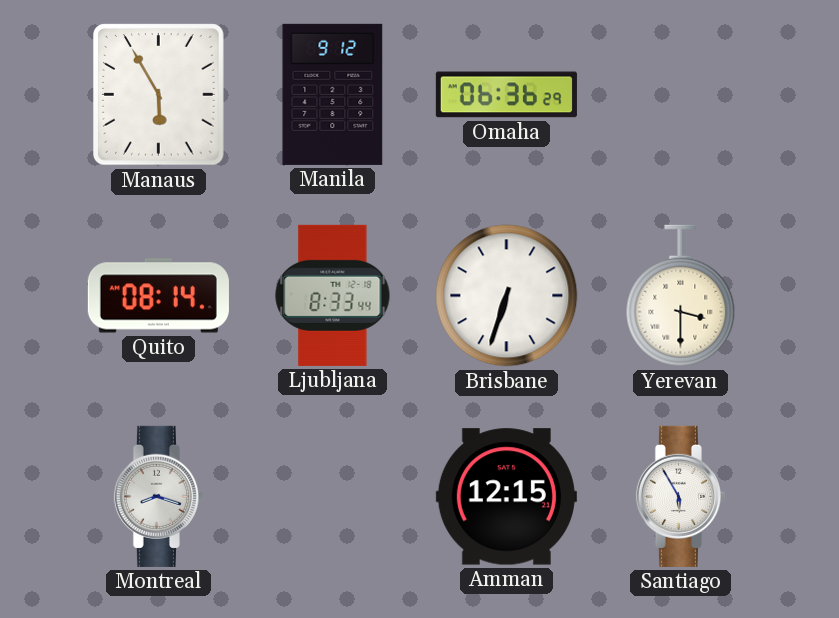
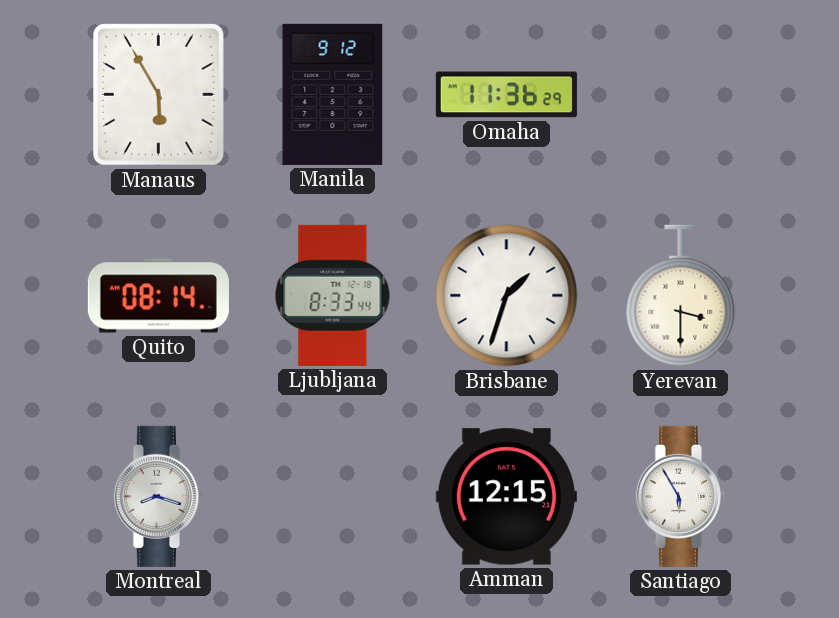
Omaha: 06:36 -> 11:36
Brisbane: 6:33 -> 1:33
